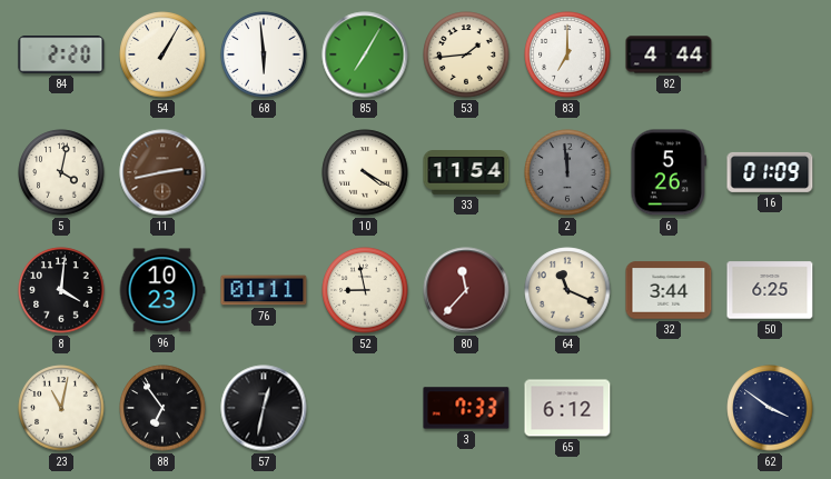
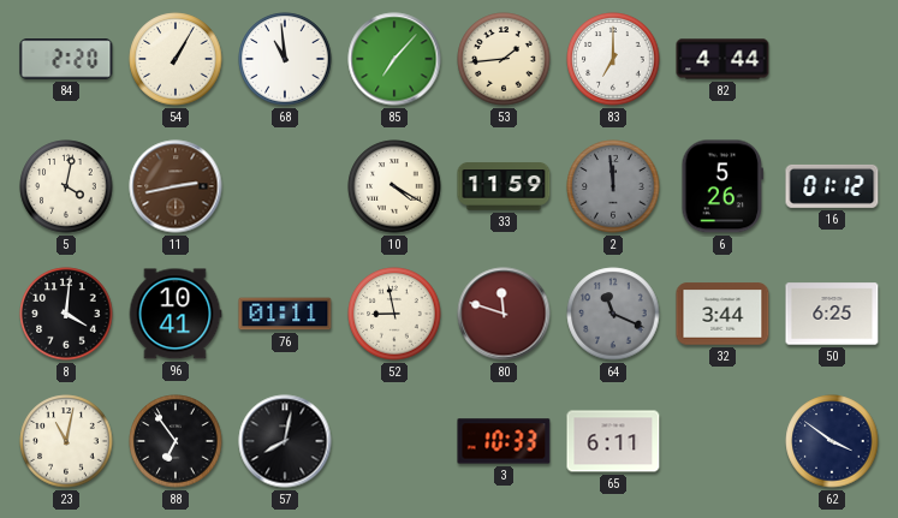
68: 5:59 -> 10:59
85: 7:05 -> 7:07
33: 11:54 -> 11:59
16: 01:09 -> 01:12
96: 10:23 -> 10:41
80: 11:37 -> 11:48
64 dial: cream -> grey
57: 12:32 -> 8:02
3: 7:33 -> 10:33
65: 6:12 -> 6:11
